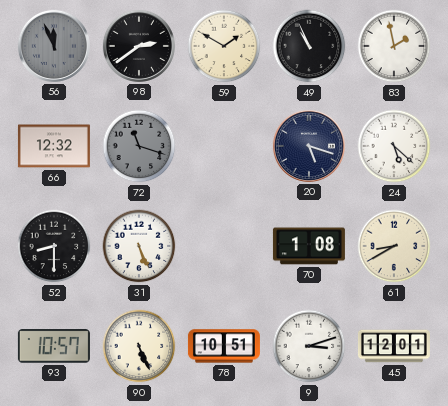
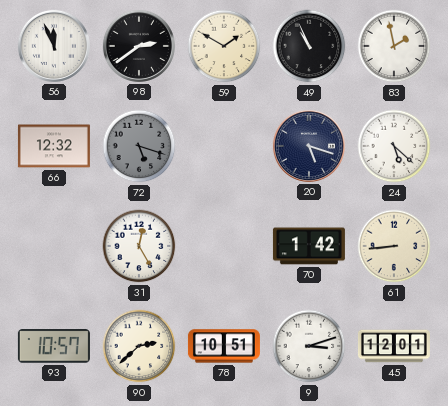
56 dial: grey -> white
72: 11:18 -> 5:18
52: 8:30 -> none
31: 5:26 -> 12:25
70: 1:08 -> 1:42
61: 8:40 -> 8:44
90: 5:26 -> 2:38
